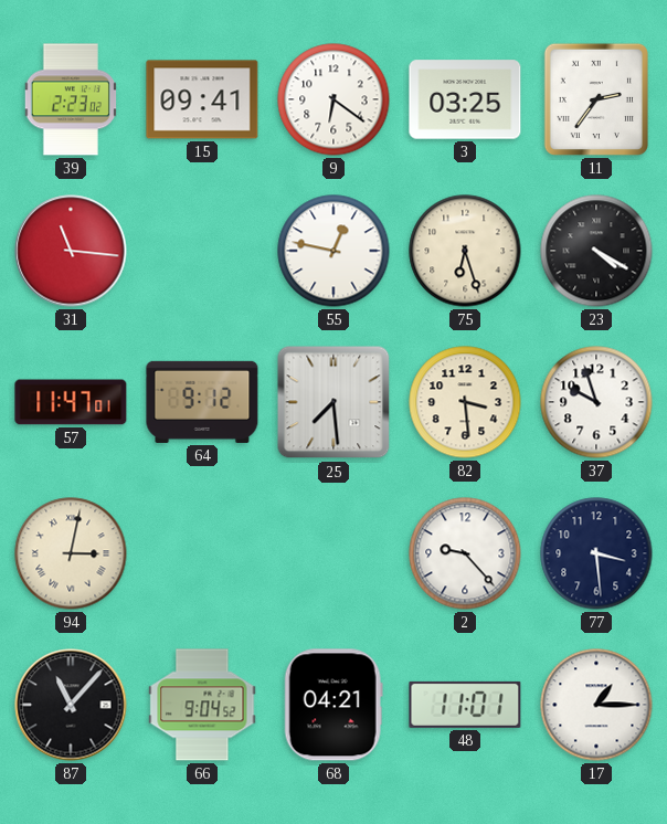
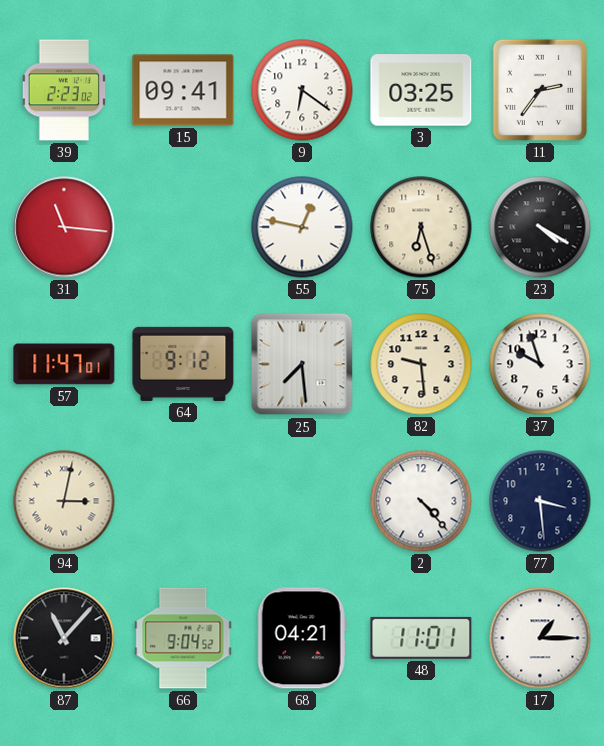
82: 3:29 -> 9:29
2: 9:23 -> 4:23
